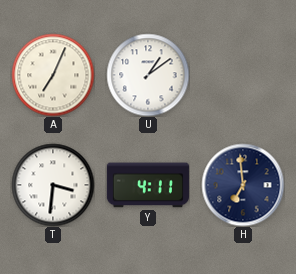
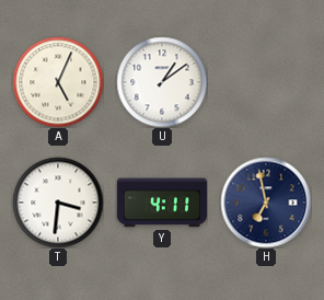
A: 7:04 -> 5:04
H: 6:59 -> 6:58
